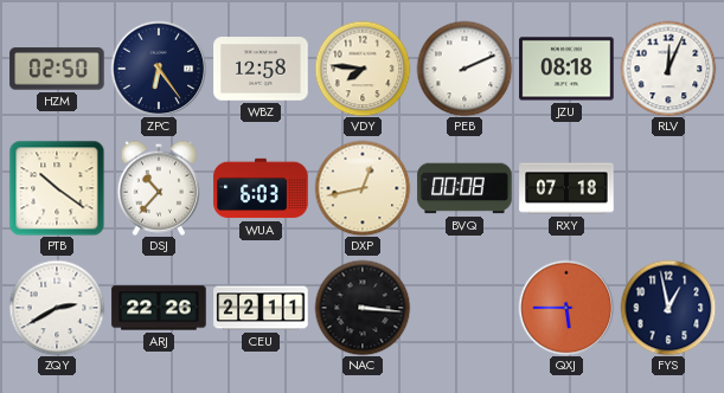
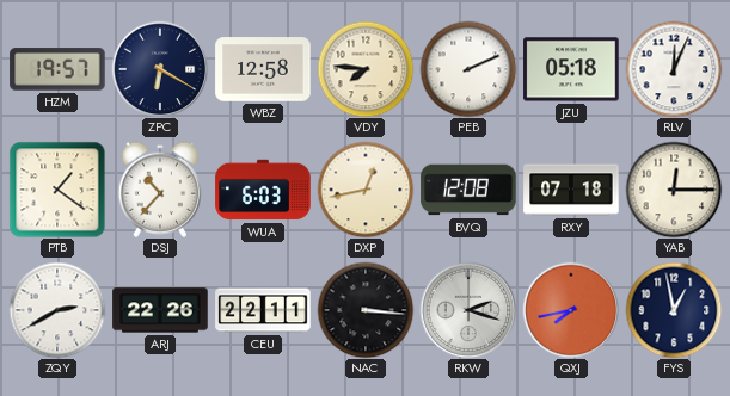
HZM: 02:50 -> 19:57
ZPC: 6:24 -> 6:20
JZU: 08:18 -> 05:18
PTB: 10:21 -> 1:21
BVQ: 00:08 -> 12:08
YAB: none -> 12:15
RKW: none -> 2:18
QXJ: 5:45 -> 7:43
